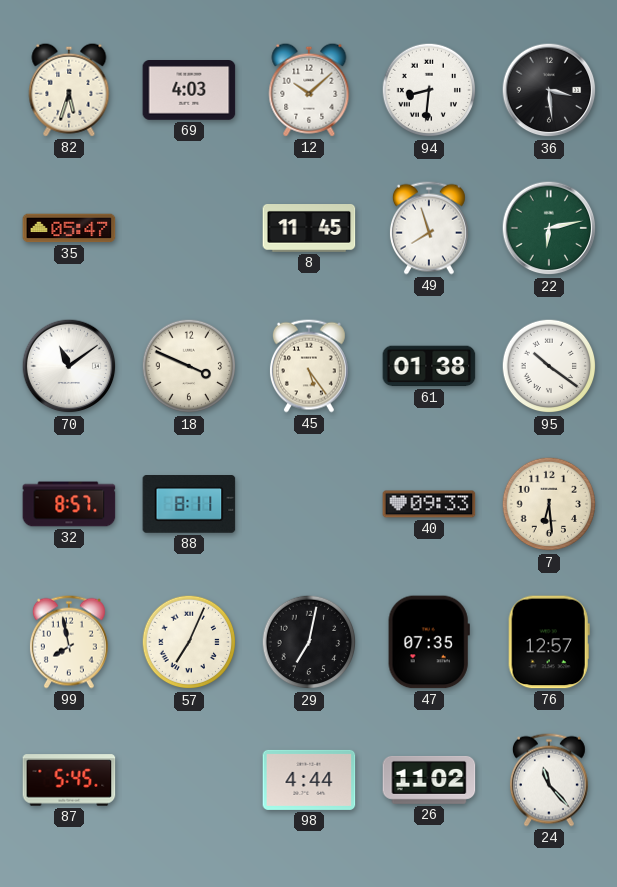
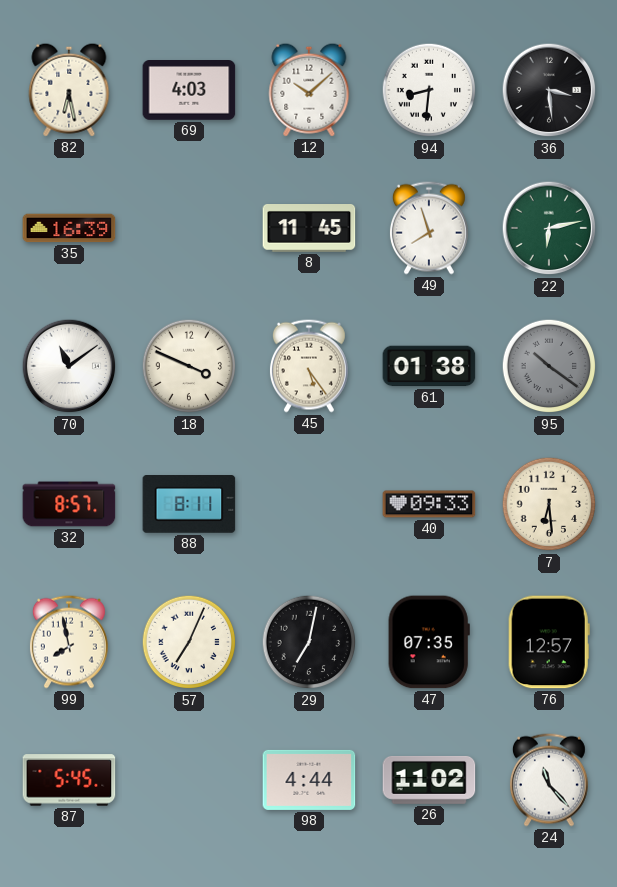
82: 5:33 -> 6:28
35: 05:47 -> 16:39
95 dial: white -> grey
